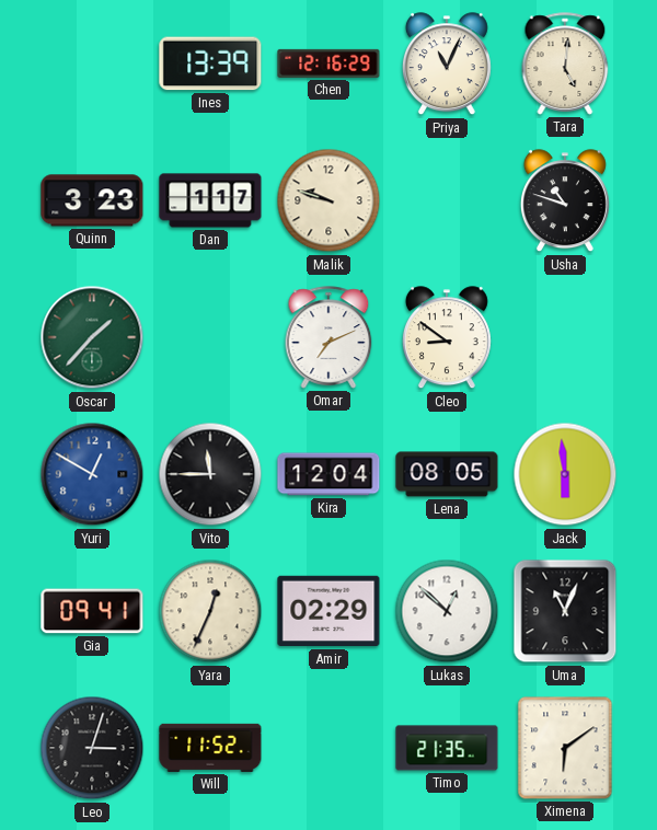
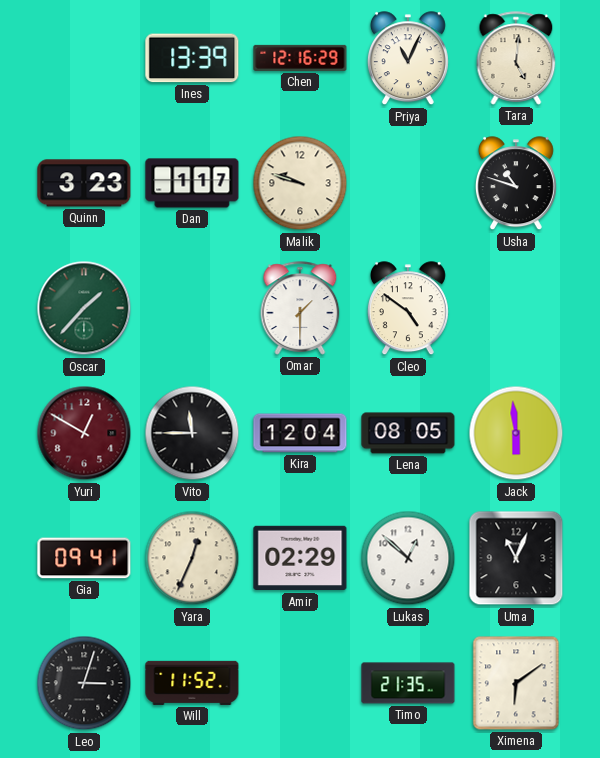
Omar: 7:11 -> 1:30
Cleo: 8:51 -> 4:51
Yuri dial: blue -> burgundy
